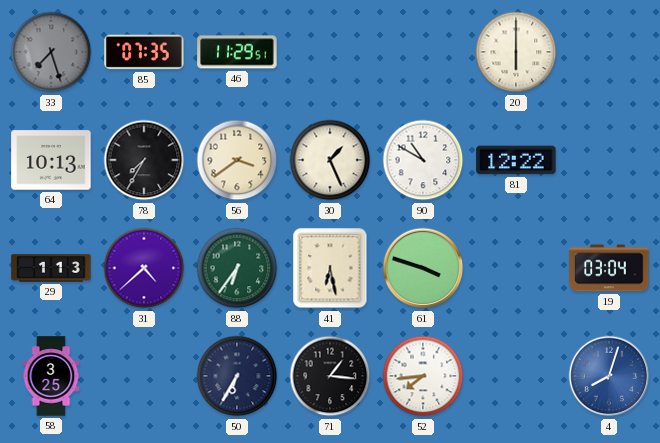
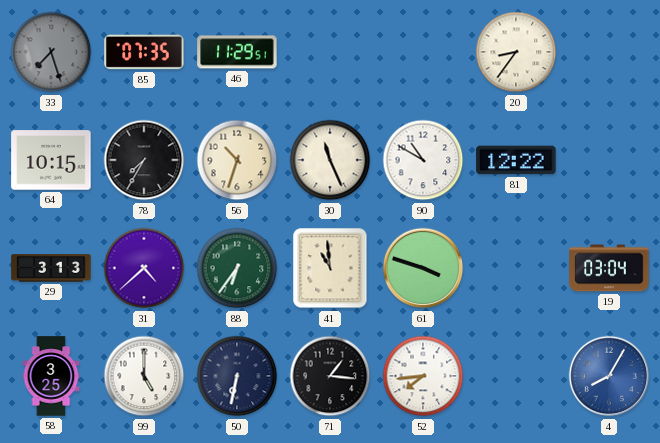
20: 6:00 -> 8:36
64: 10:13 -> 10:15
56: 3:39 -> 10:33
30: 1:26 -> 11:26
29: 1:13 -> 3:13
41: 6:28 -> 10:59
99: none -> 5:00
50: 6:35 -> 6:32
4: 8:03 -> 8:05
